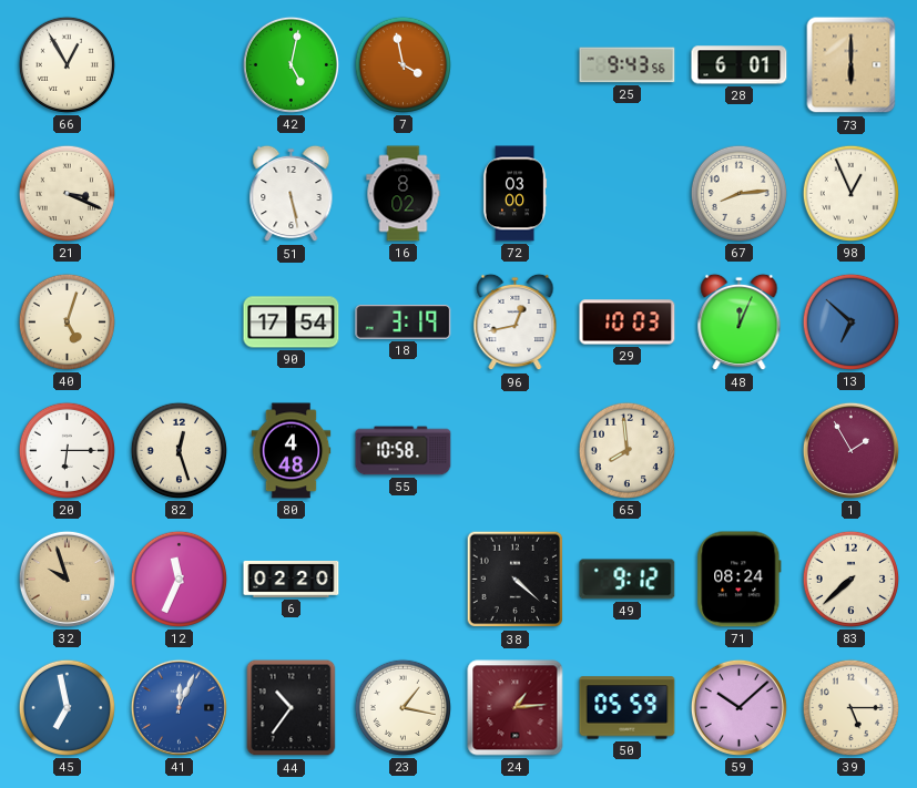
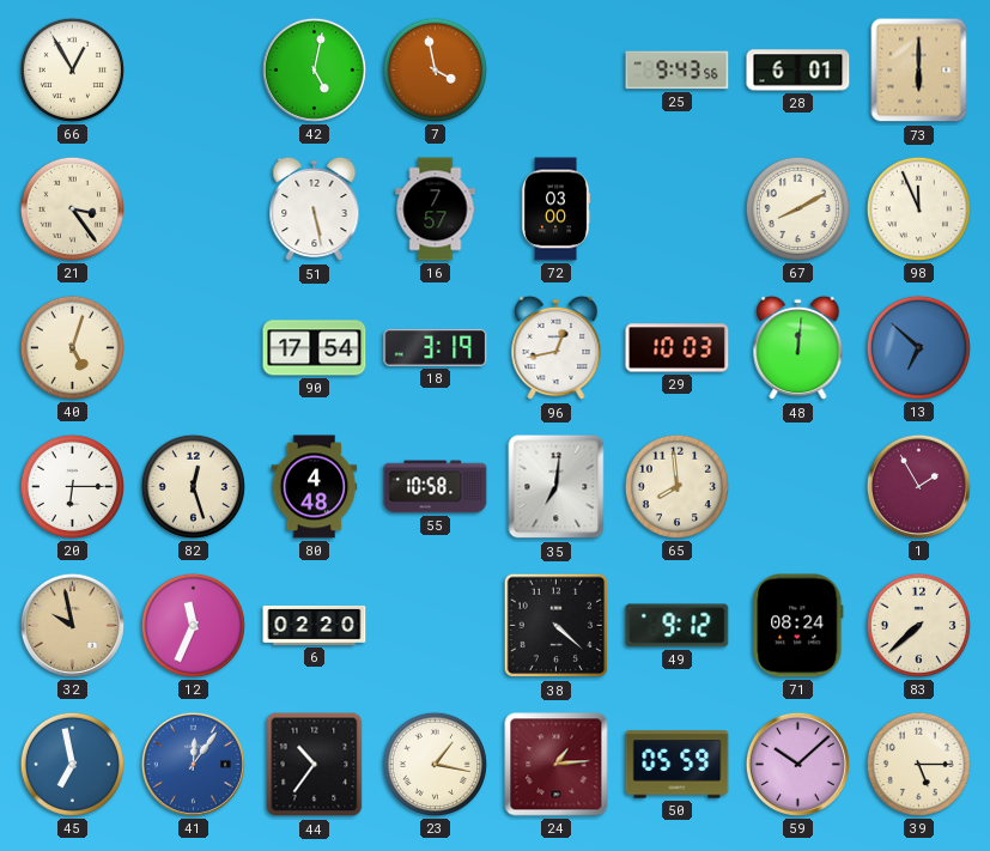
21: 3:19 -> 3:24
16: 8:02 -> 7:57
67: 8:14 -> 8:10
98: 12:56 -> 11:56
48: 12:04 -> 12:01
35: none -> 7:01
32: 9:57 -> 9:58
41: 12:04 -> 12:06
